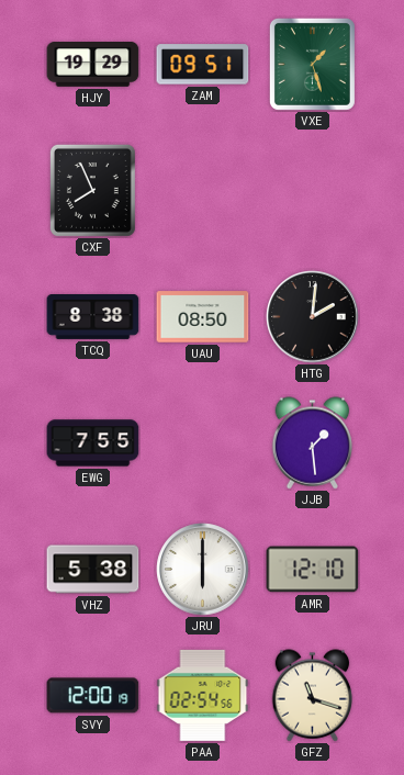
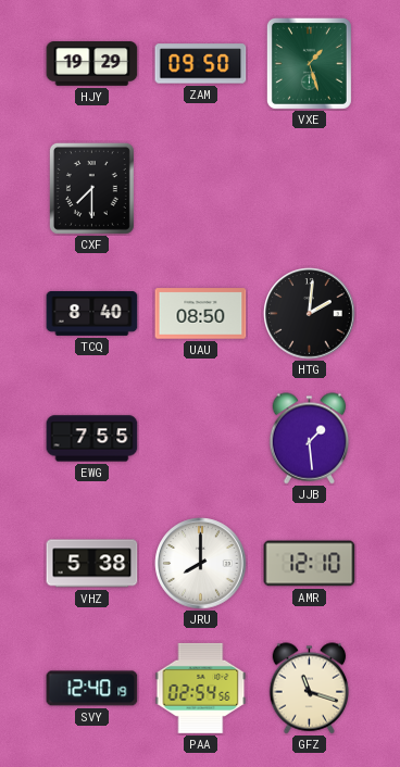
ZAM: 09:51 -> 09:50
CXF: 7:56 -> 7:30
TCQ: 8:38 -> 8:40
JRU: 6:00 -> 8:00
SVY: 12:00 -> 12:40
